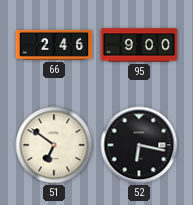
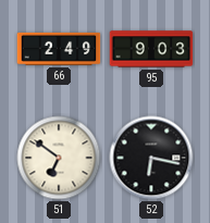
66: 2:46 -> 2:49
95: 9:00 -> 9:03
